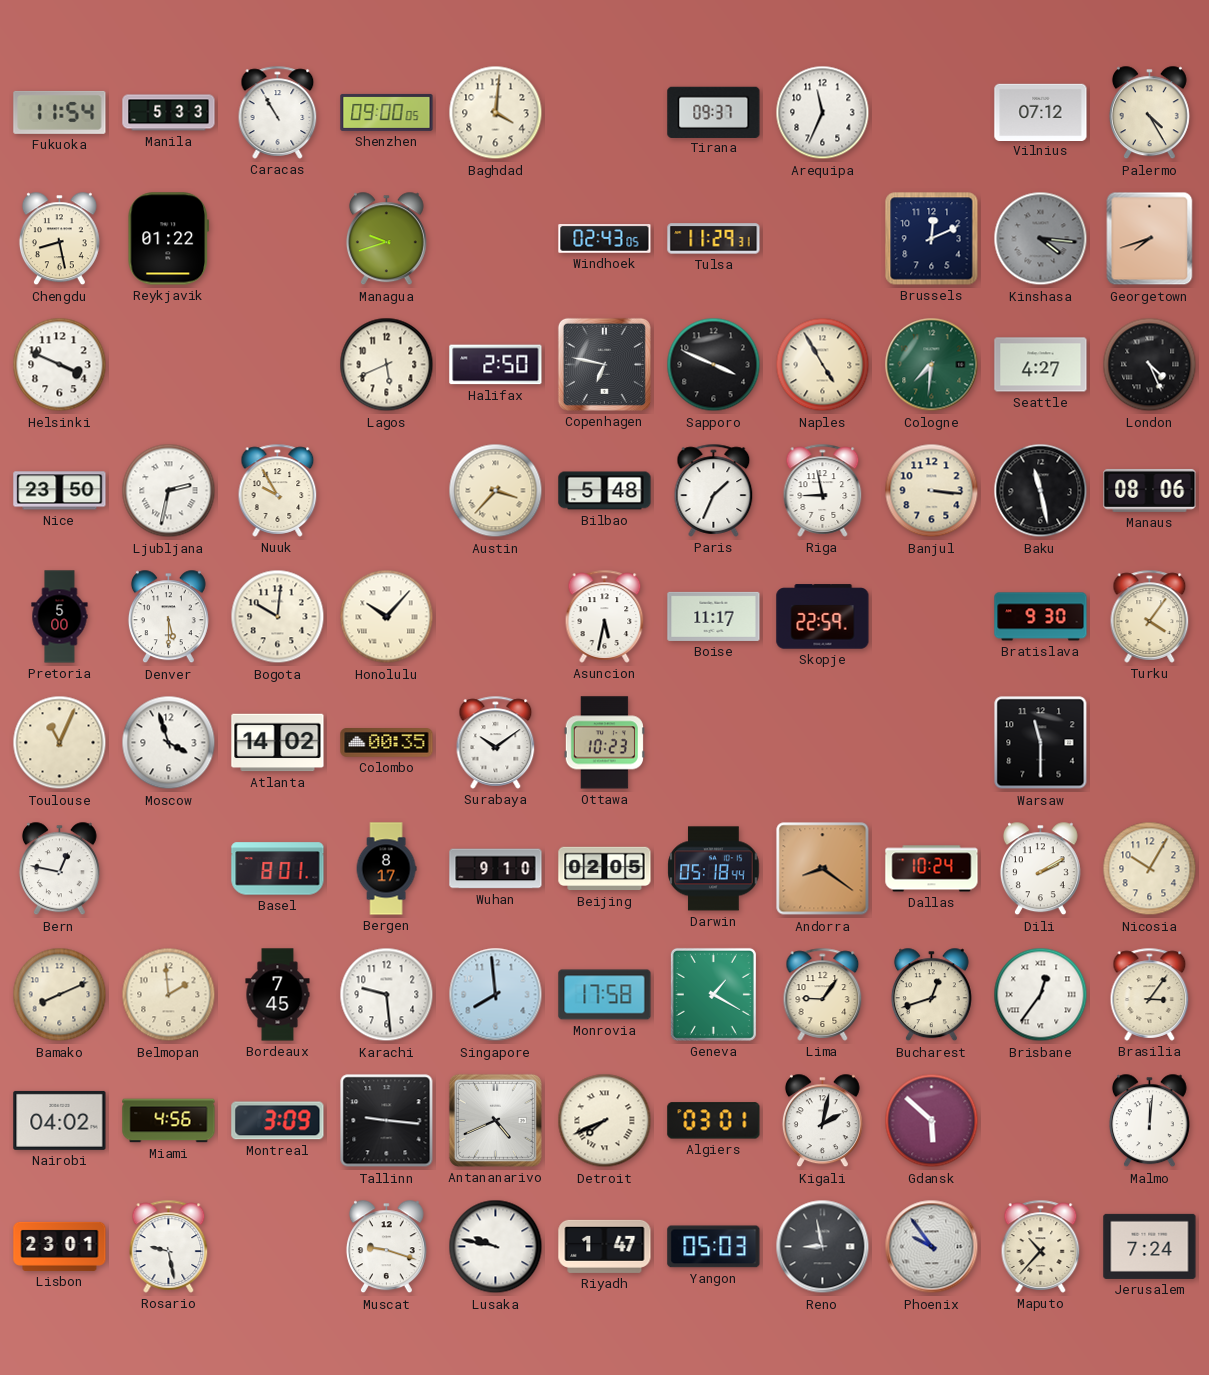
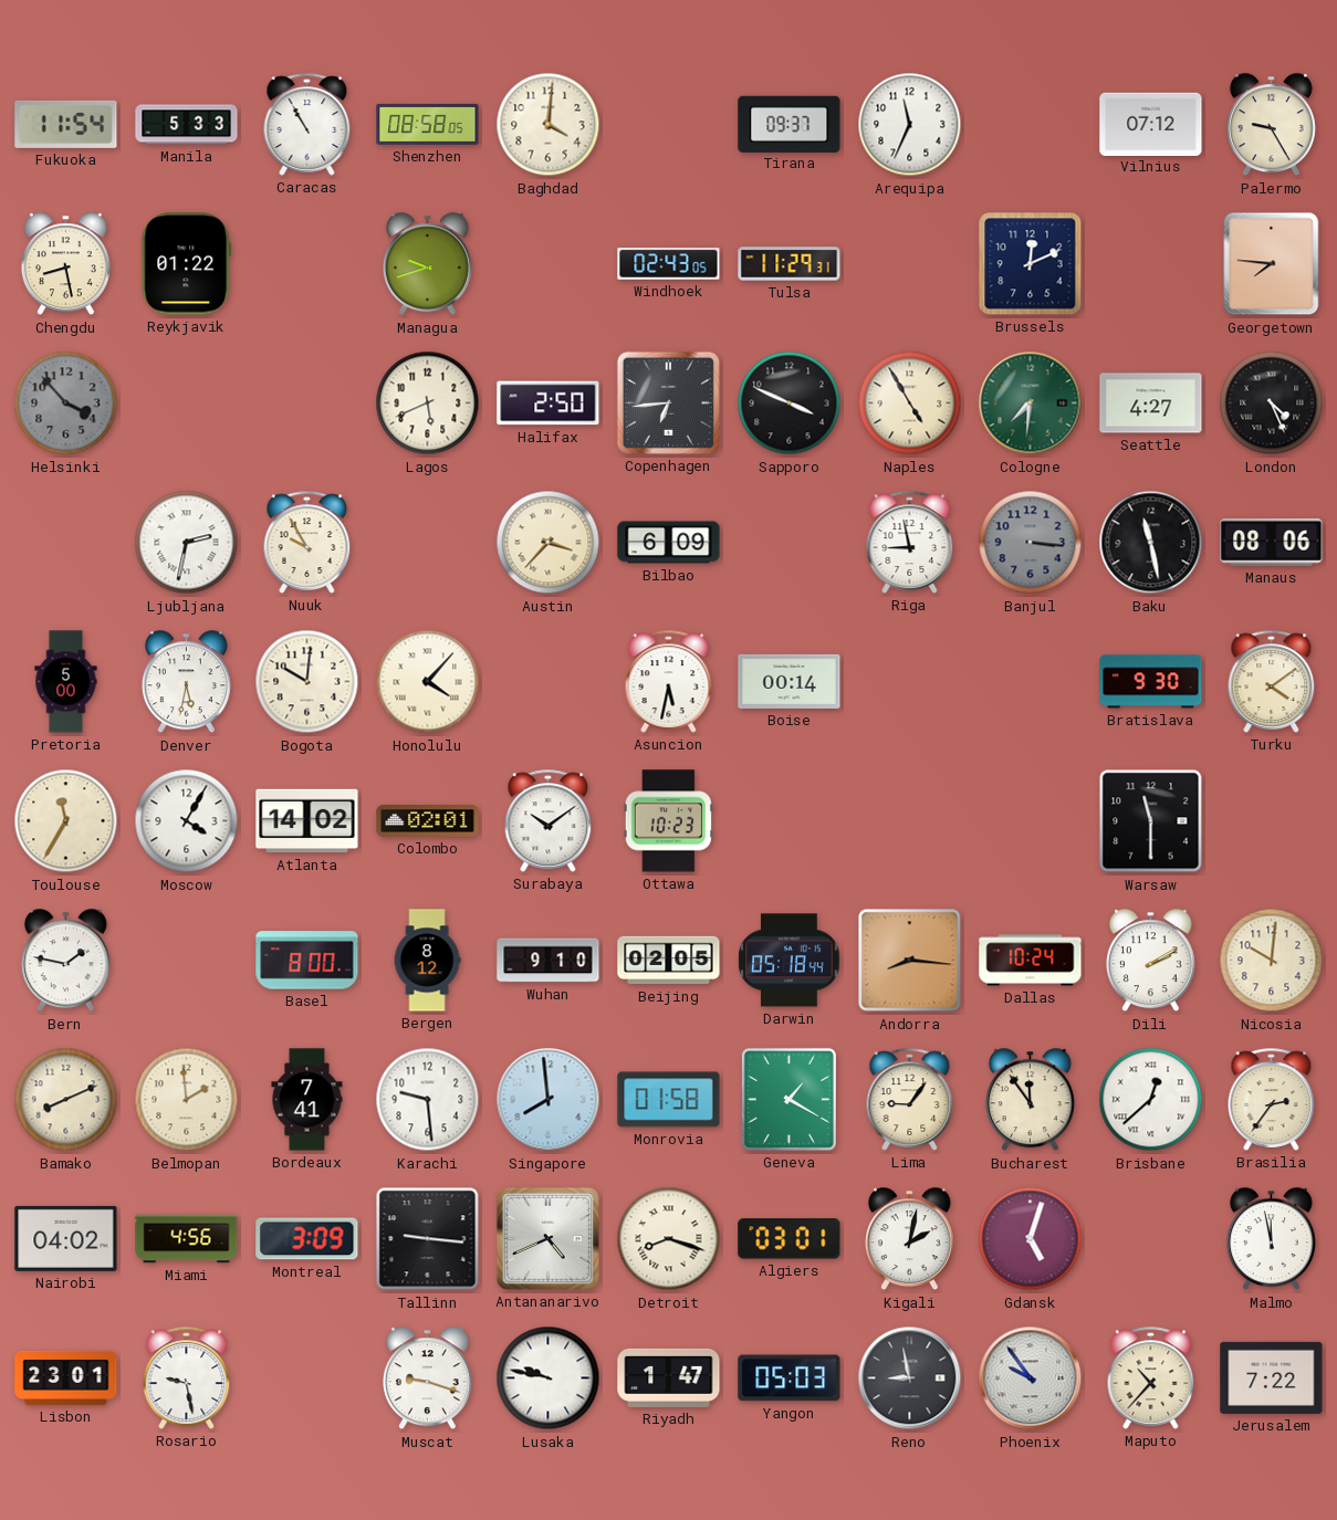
Shenzhen: 09:00 -> 08:58
Palermo: 4:25 -> 9:25
Kinshasa: 4:16 -> none
Georgetown: 7:42 -> 7:46
Helsinki: 3:49 -> 3:53
Helsinki dial: white -> grey
Copenhagen: 6:47 -> 6:44
Nice: 23:50 -> none
Bilbao: 5:48 -> 6:09
Paris: 1:34 -> none
Banjul dial: cream -> grey
Denver: 5:30 -> 5:32
Honolulu: 10:07 -> 4:07
Boise: 11:17 -> 00:14
Skopje: 22:59 -> none
Turku: 4:06 -> 4:09
Toulouse: 11:04 -> 11:35
Moscow: 3:57 -> 4:05
Colombo: 00:35 -> 02:01
Bern: 12:47 -> 1:47
Basel: 8:01 -> 8:00
Bergen: 8:17 -> 8:12
Andorra: 8:21 -> 8:16
Nicosia: 10:05 -> 10:01
Bordeaux: 7:45 -> 7:41
Monrovia: 17:58 -> 01:58
Bucharest: 12:42 -> 11:54
Brisbane: 12:36 -> 12:38
Brasilia: 3:06 -> 2:36
Detroit: 7:41 -> 8:18
Gdansk: 5:52 -> 5:03
Malmo: 12:01 -> 11:58
Jerusalem: 7:24 -> 7:22
